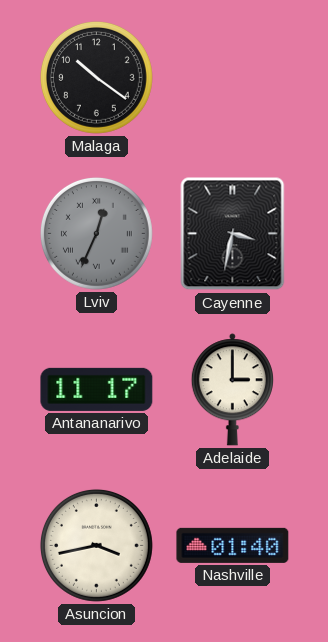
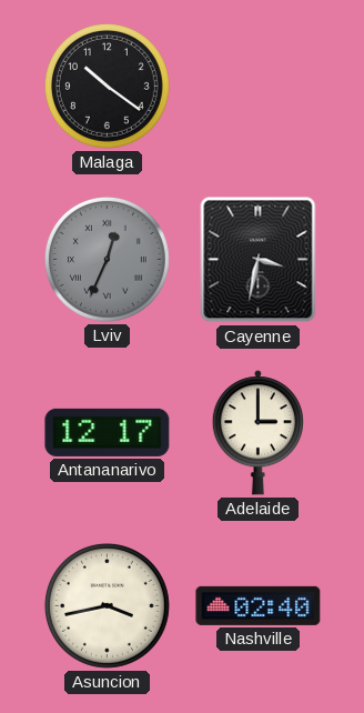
Antananarivo: 11:17 -> 12:17
Nashville: 01:40 -> 02:40
